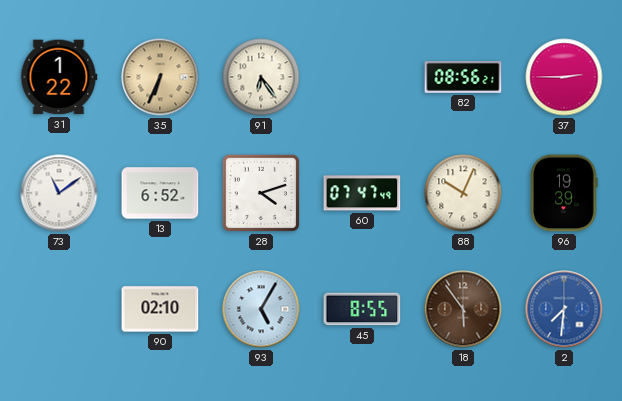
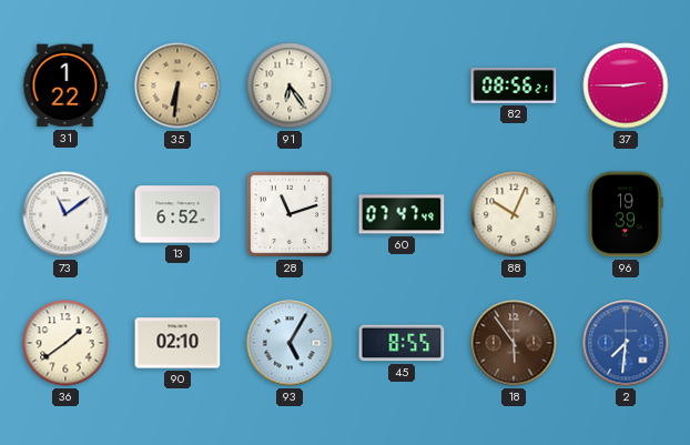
35: 6:34 -> 6:31
28: 4:12 -> 11:12
36: none -> 1:39
